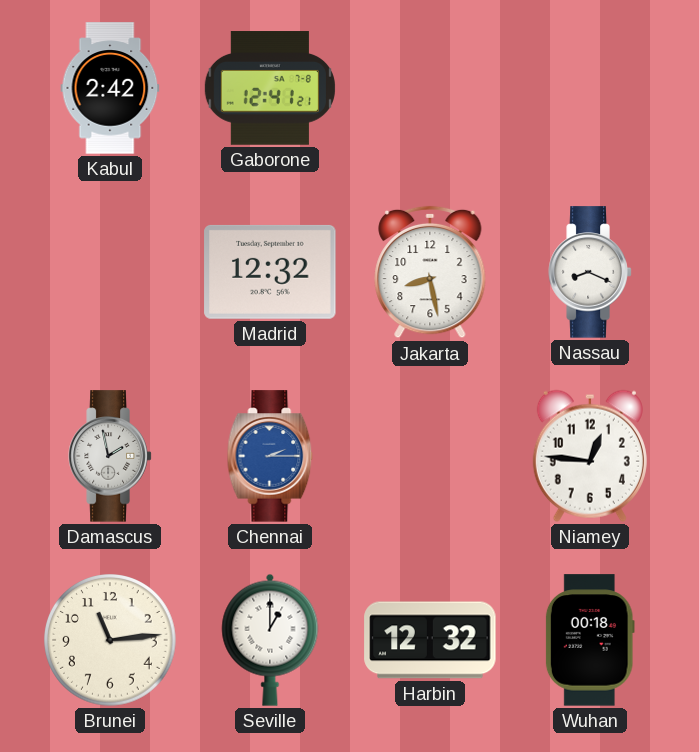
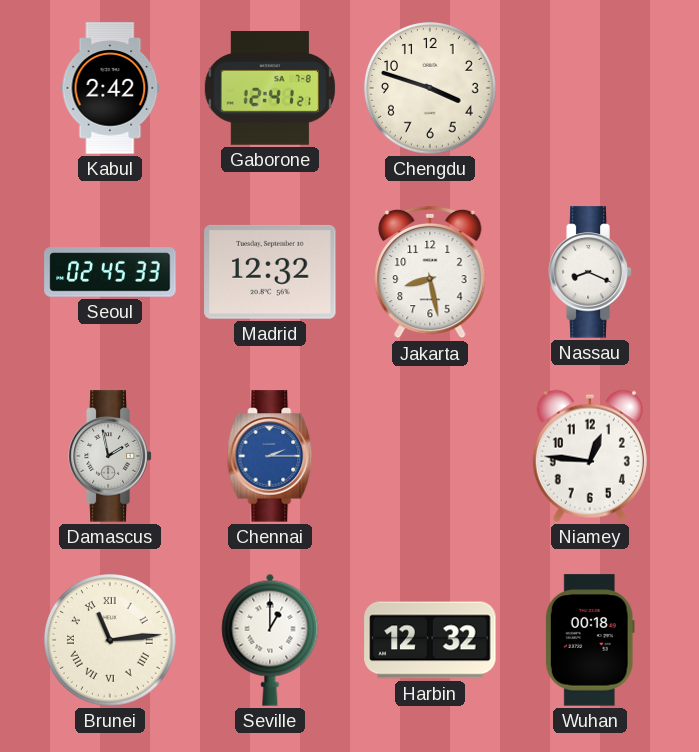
Chengdu: none -> 3:48
Seoul: none -> 02:45
Brunei numerals: Arabic -> Roman
